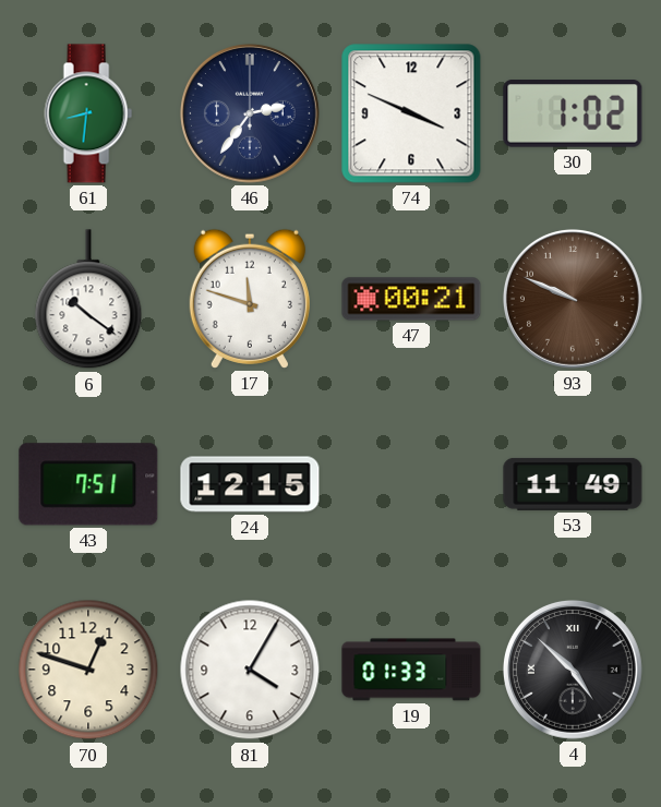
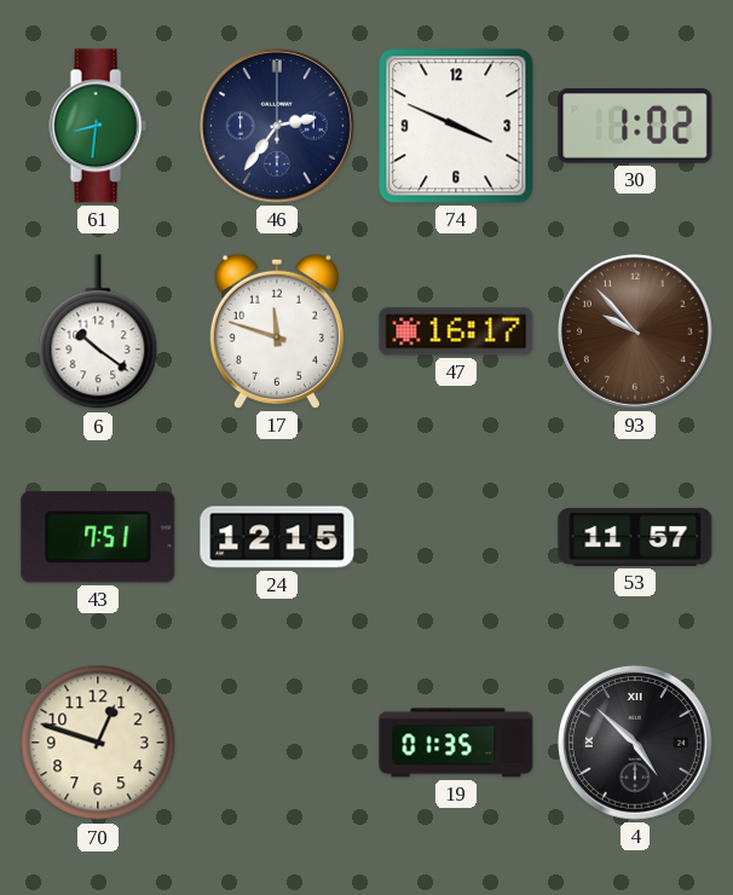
47: 00:21 -> 16:17
93: 9:49 -> 9:53
53: 11:49 -> 11:57
81: 4:05 -> none
19: 01:33 -> 01:35
